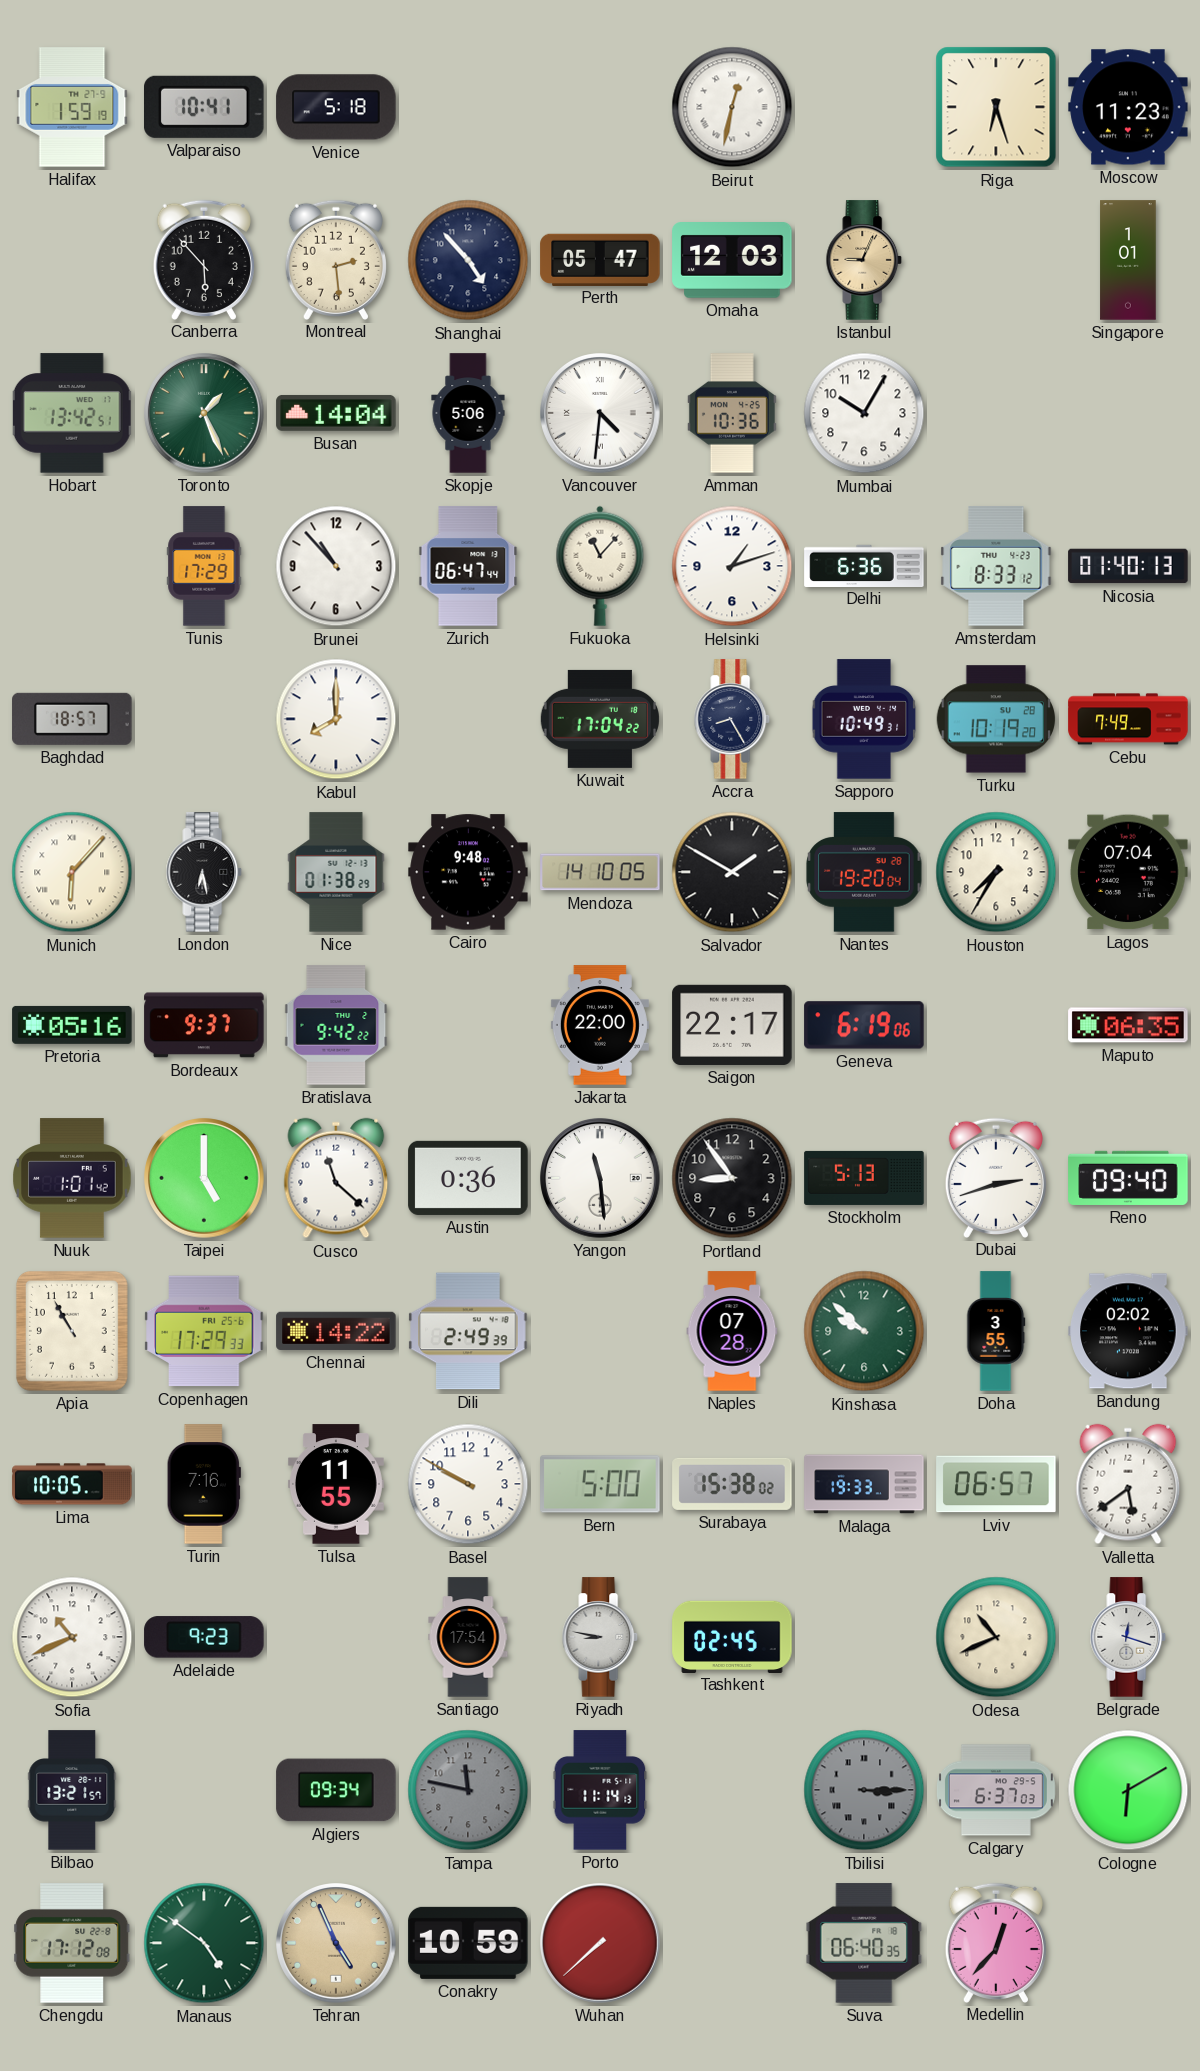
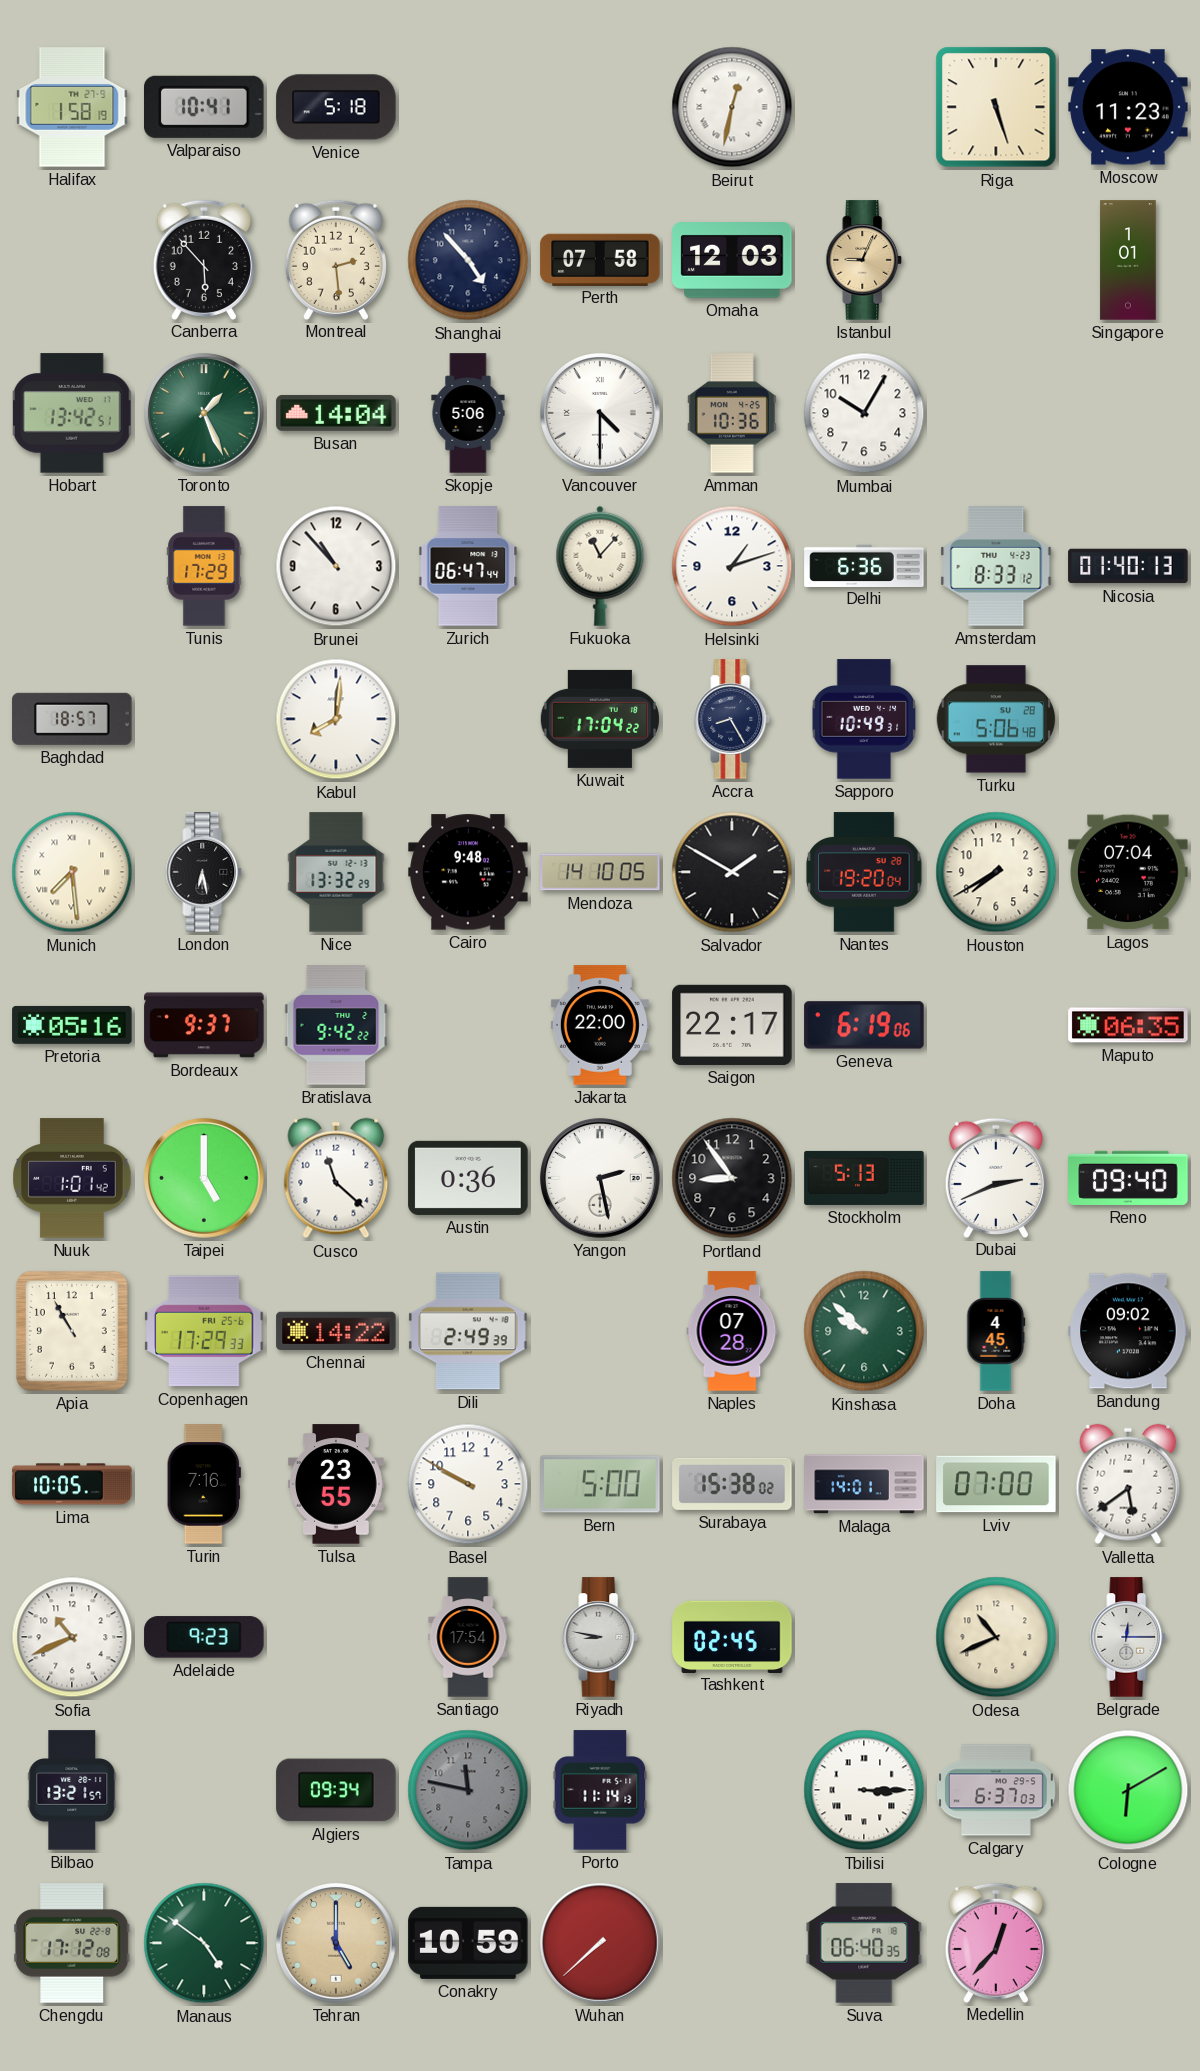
Halifax: 1:59 -> 1:58
Riga: 6:27 -> 5:27
Perth: 05:47 -> 07:58
Vancouver: 4:31 -> 4:30
Kabul: 8:00 -> 8:01
Turku: 10:19 -> 5:06
Cebu: 7:49 -> none
Munich: 6:07 -> 7:29
Nice: 01:38 -> 13:32
Houston: 7:35 -> 7:40
Yangon: 11:29 -> 2:28
Dubai: 2:42 -> 2:41
Doha: 3:55 -> 4:45
Bandung: 02:02 -> 09:02
Tulsa: 11:55 -> 23:55
Malaga: 19:33 -> 14:01
Lviv: 06:57 -> 07:00
Belgrade: 12:18 -> 12:15
Tbilisi dial: grey -> white
Tehran: 4:56 -> 5:00
